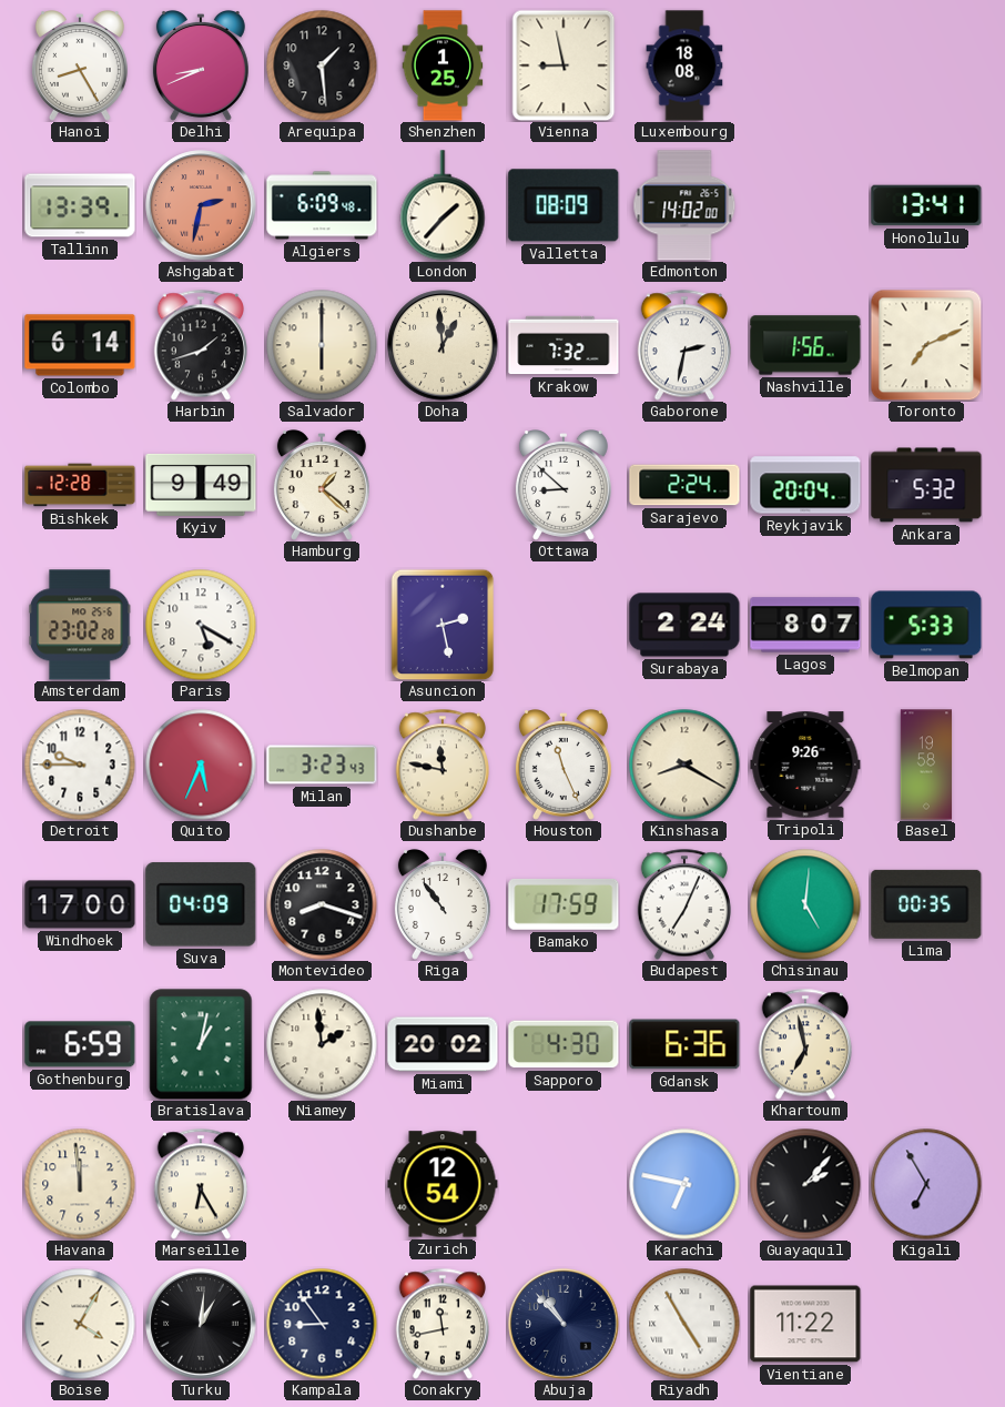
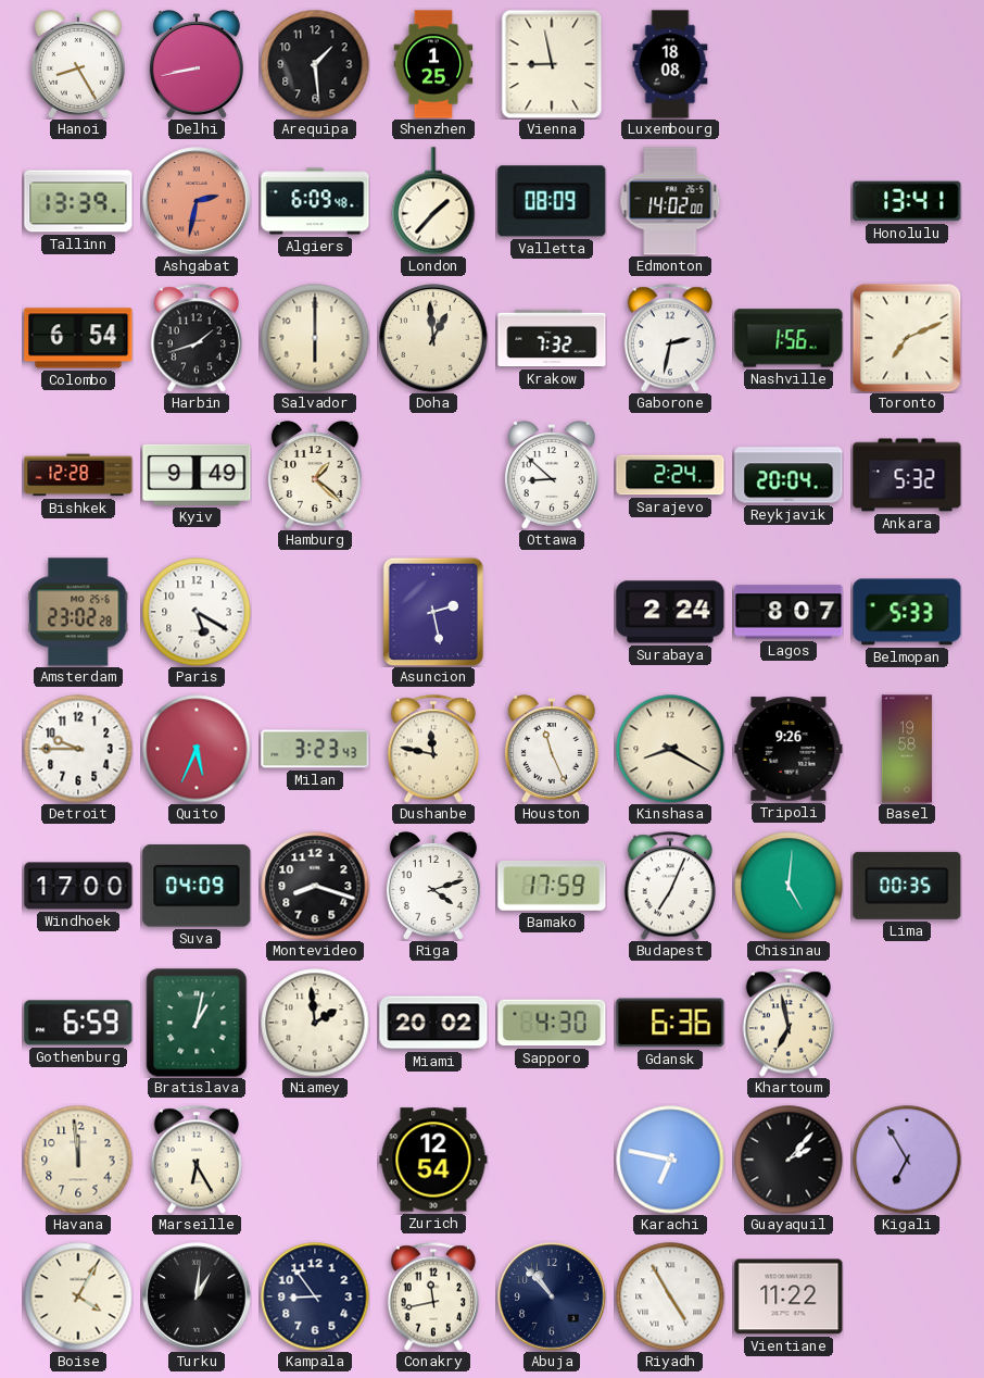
Delhi: 8:41 -> 8:43
Colombo: 6:14 -> 6:54
Riga: 10:54 -> 4:12
